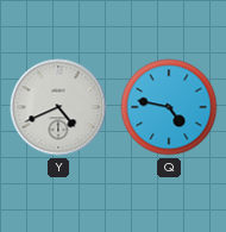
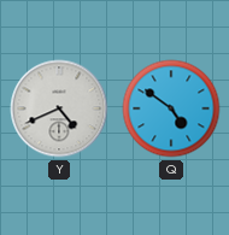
Q: 4:47 -> 4:51
